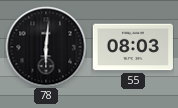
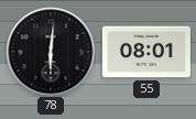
55: 08:03 -> 08:01
